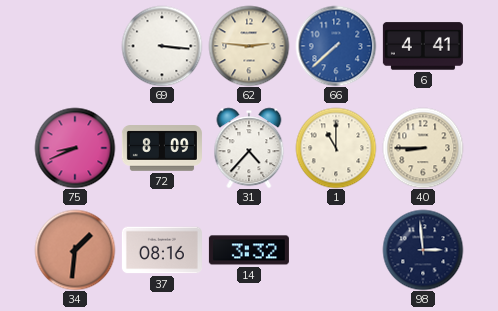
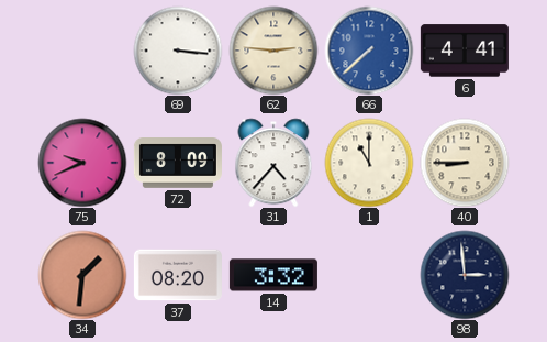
75: 8:41 -> 9:41
37: 08:16 -> 08:20
